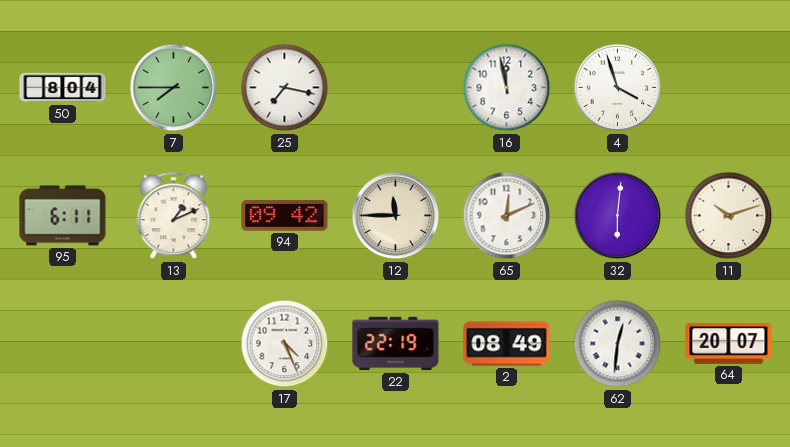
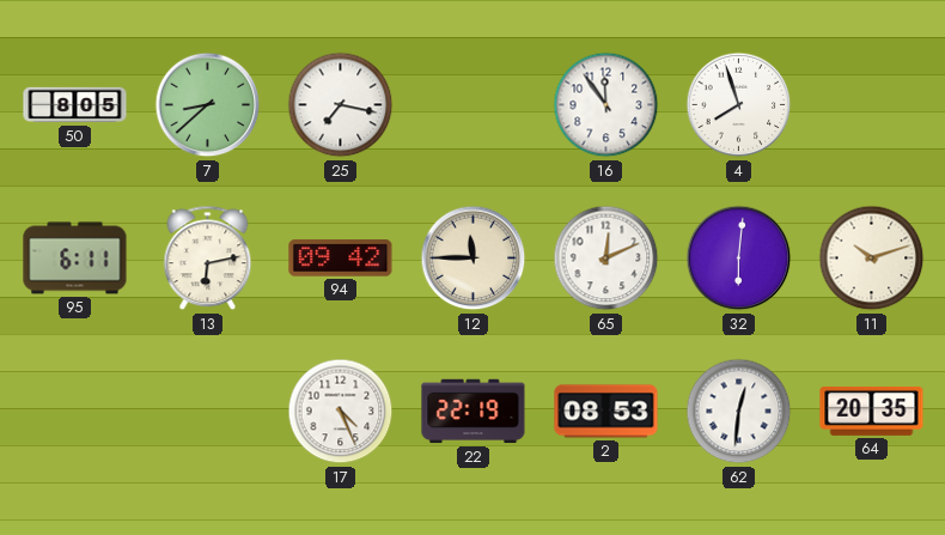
50: 8:04 -> 8:05
7: 7:45 -> 8:38
16: 11:58 -> 11:54
4: 3:57 -> 7:57
13: 1:11 -> 6:13
2: 08:49 -> 08:53
64: 20:07 -> 20:35
